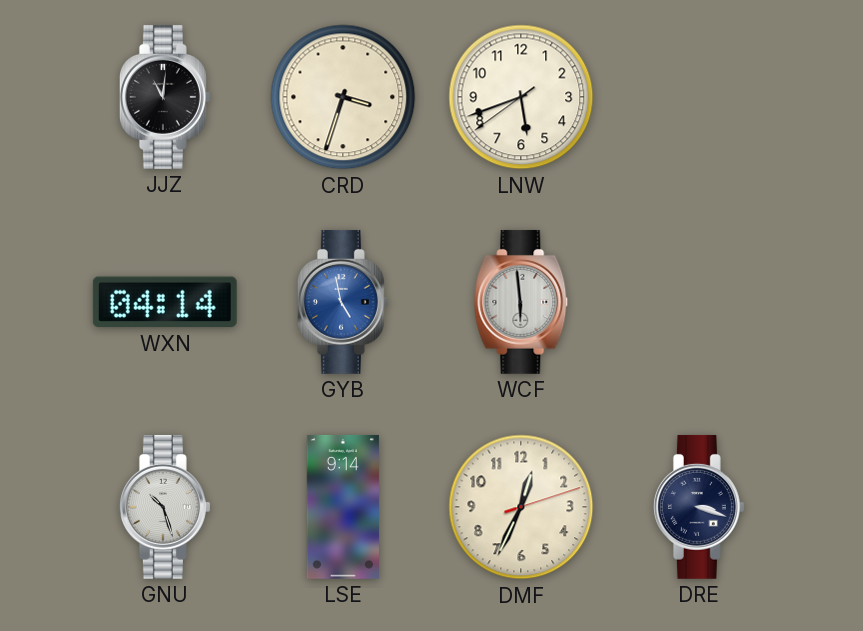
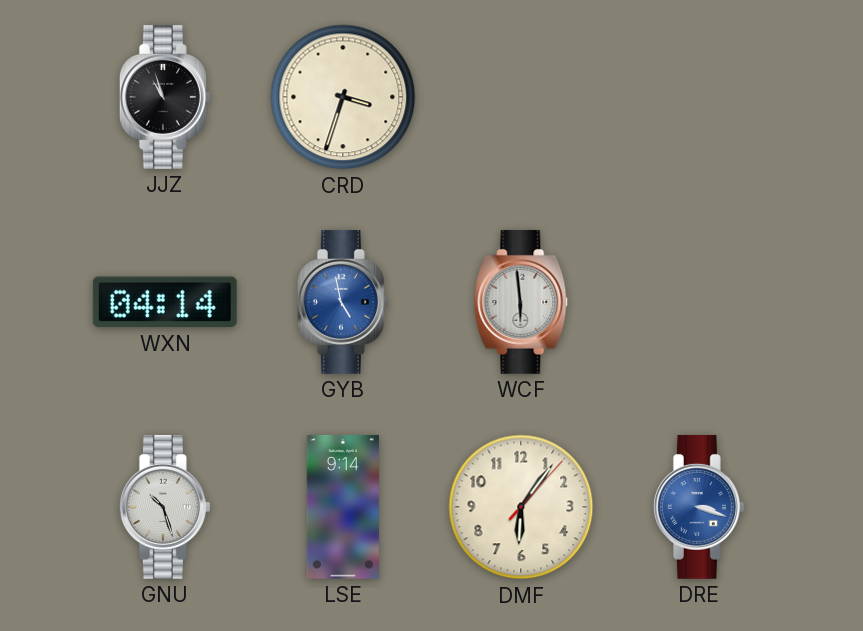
JJZ: 11:01 -> 10:57
LNW: 5:41 -> none
DMF: 12:34 -> 6:06
DRE dial: navy -> blue
